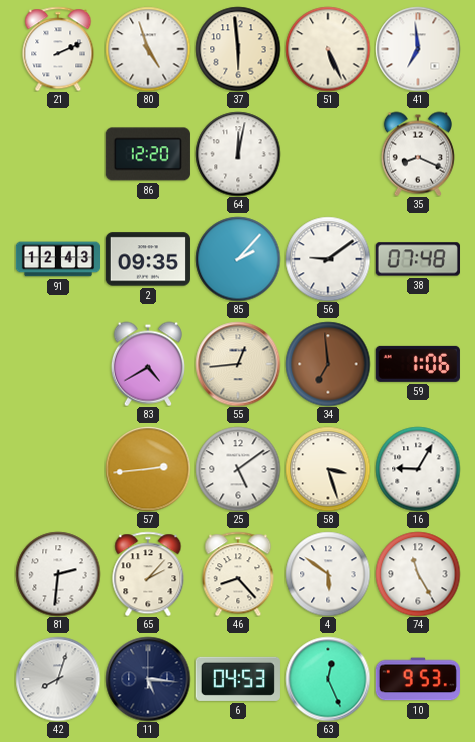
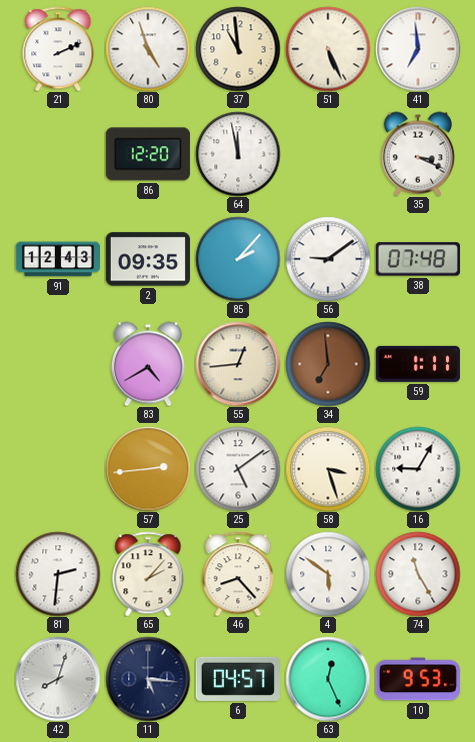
37: 5:59 -> 10:59
64: 12:02 -> 11:58
35: 8:19 -> 3:19
59: 1:06 -> 1:11
6: 04:53 -> 04:57
